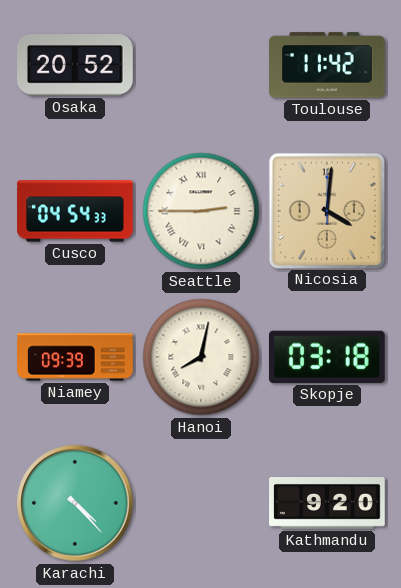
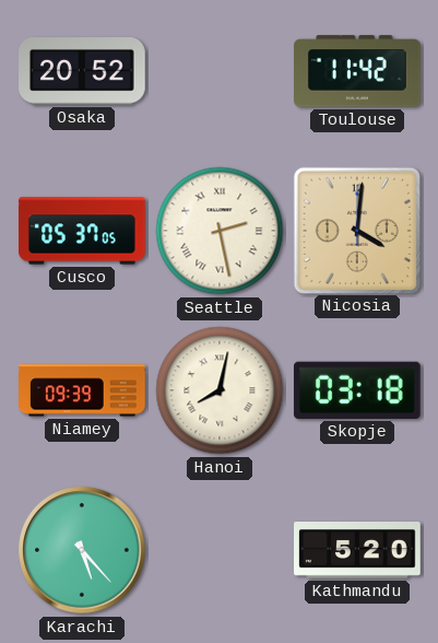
Cusco: 04:54 -> 05:37
Seattle: 2:45 -> 2:28
Karachi: 4:23 -> 5:23
Kathmandu: 9:20 -> 5:20
